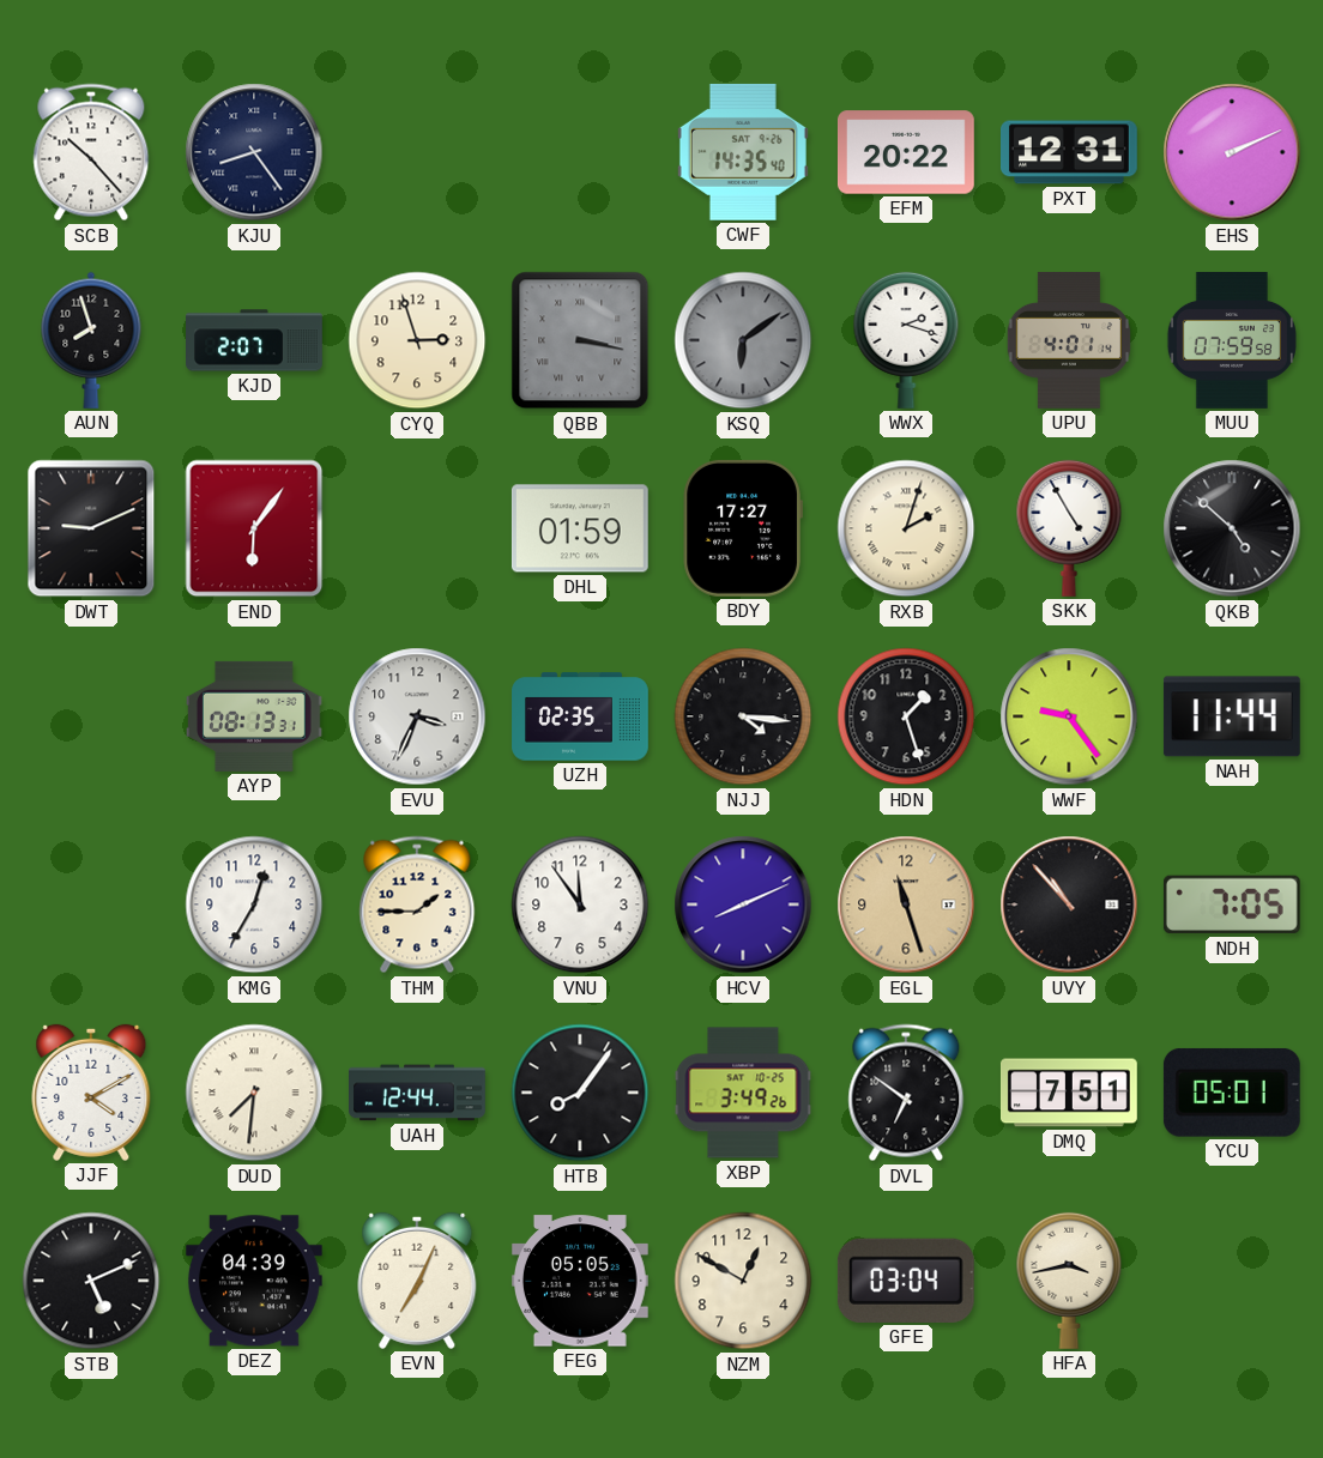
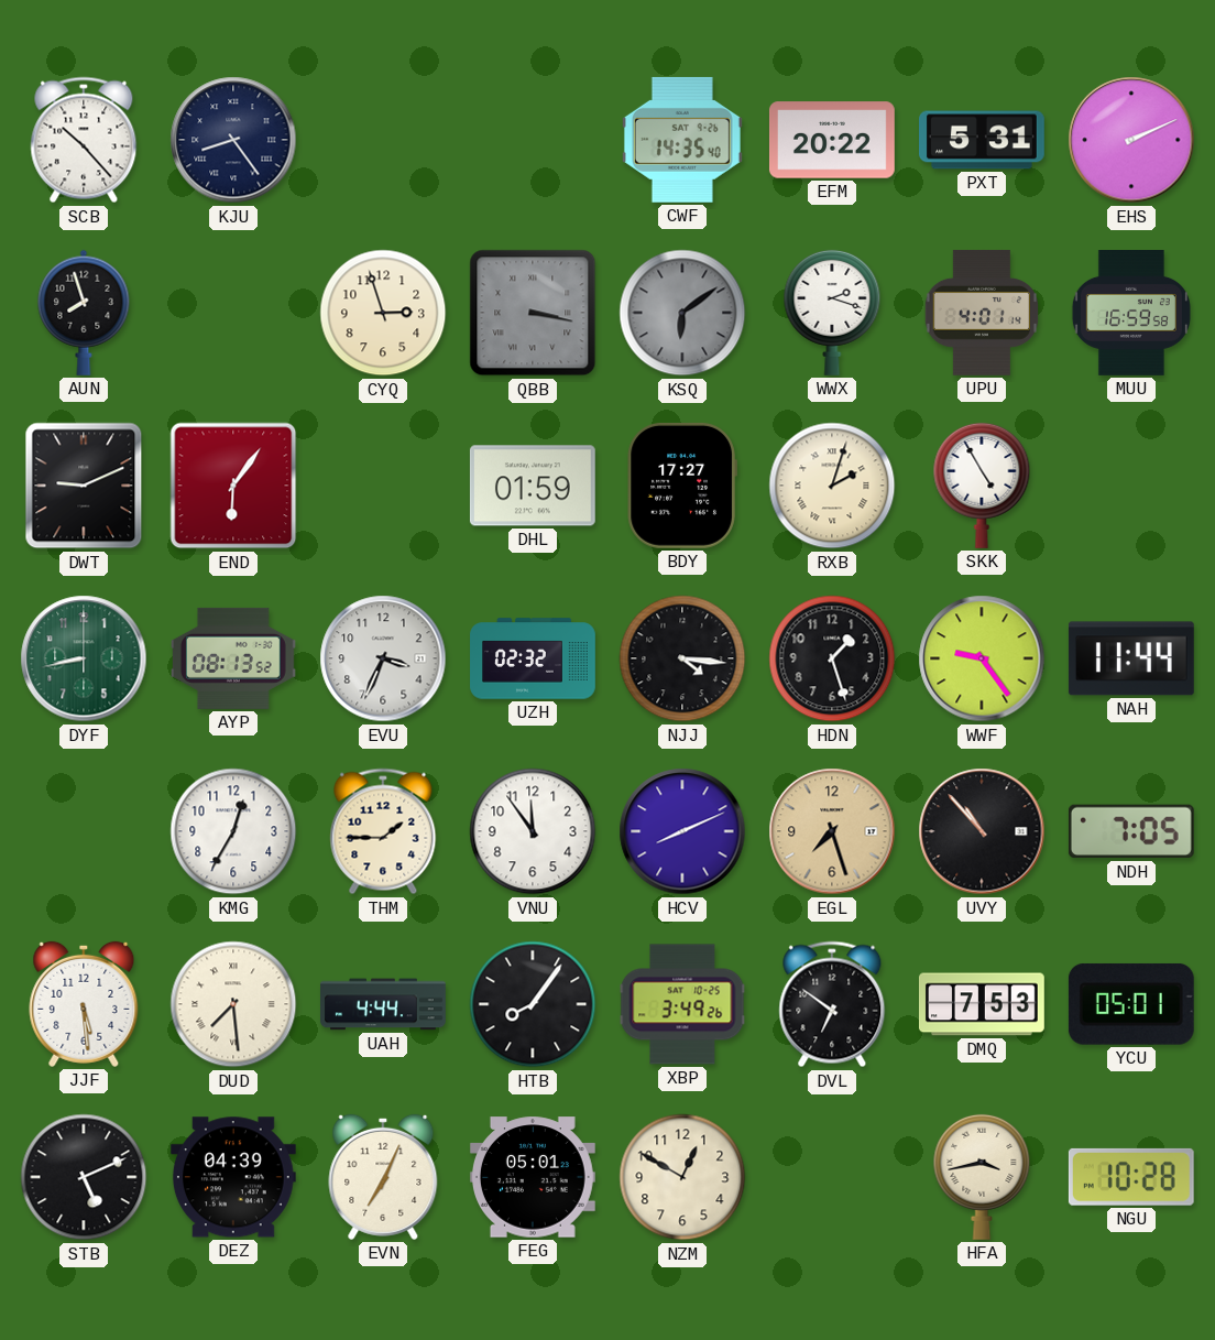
PXT: 12:31 -> 5:31
KJD: 2:07 -> none
MUU: 07:59 -> 16:59
QKB: 4:52 -> none
DYF: none -> 8:43
AYP: 08:13:31 -> 08:13:52
UZH: 02:35 -> 02:32
EGL: 11:27 -> 7:27
JJF: 4:10 -> 5:29
DUD: 7:31 -> 7:29
UAH: 12:44 -> 4:44
DMQ: 7:51 -> 7:53
FEG: 05:05 -> 05:01
GFE: 03:04 -> none
NGU: none -> 10:28
